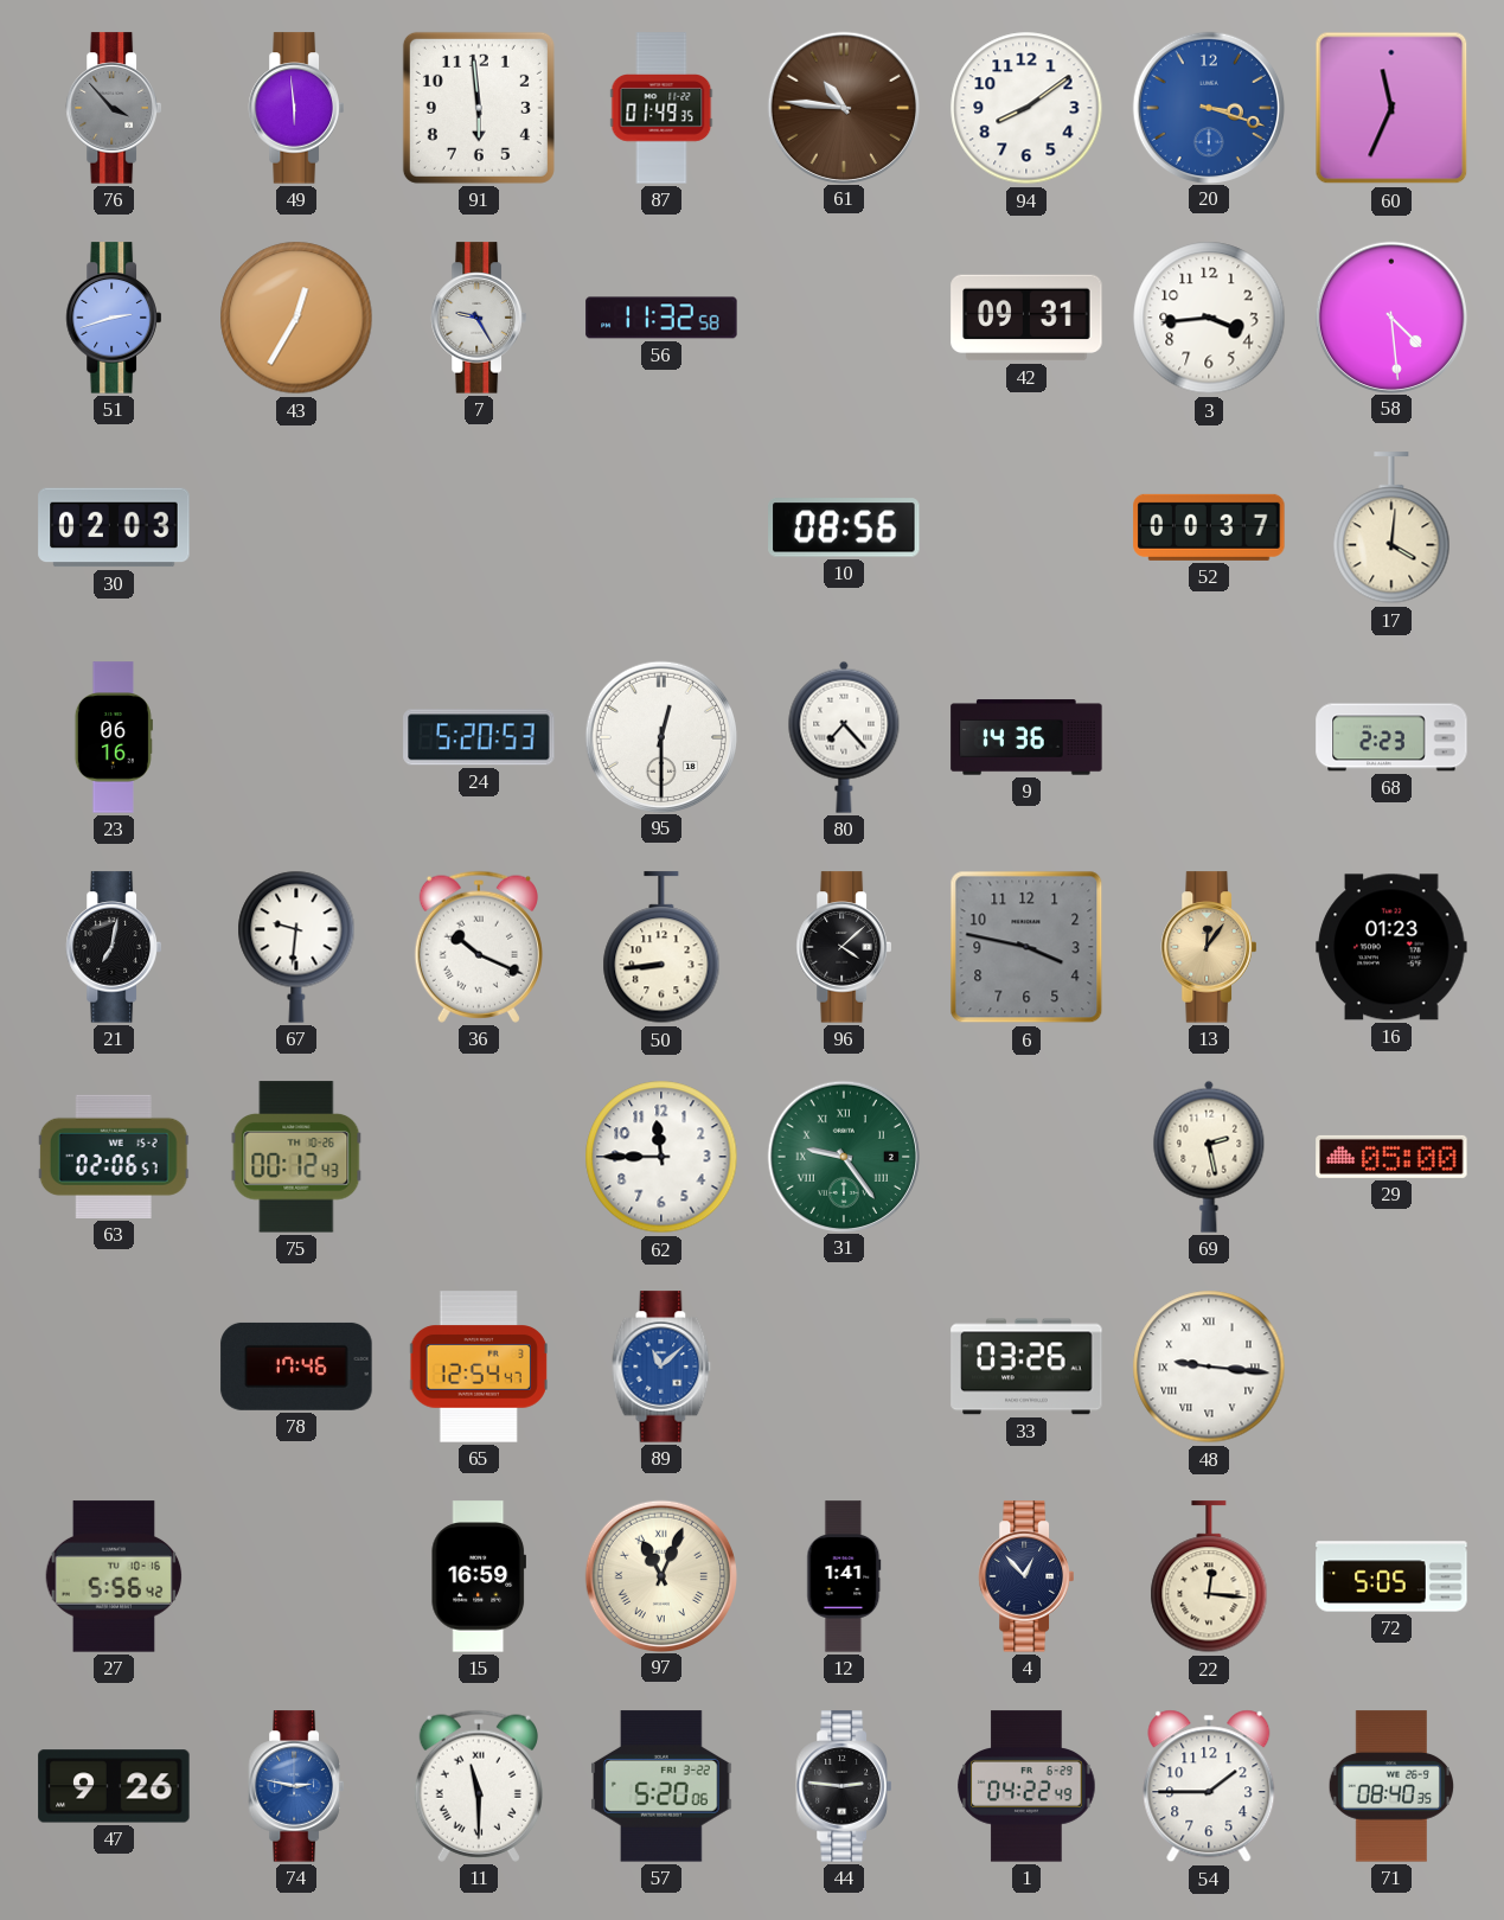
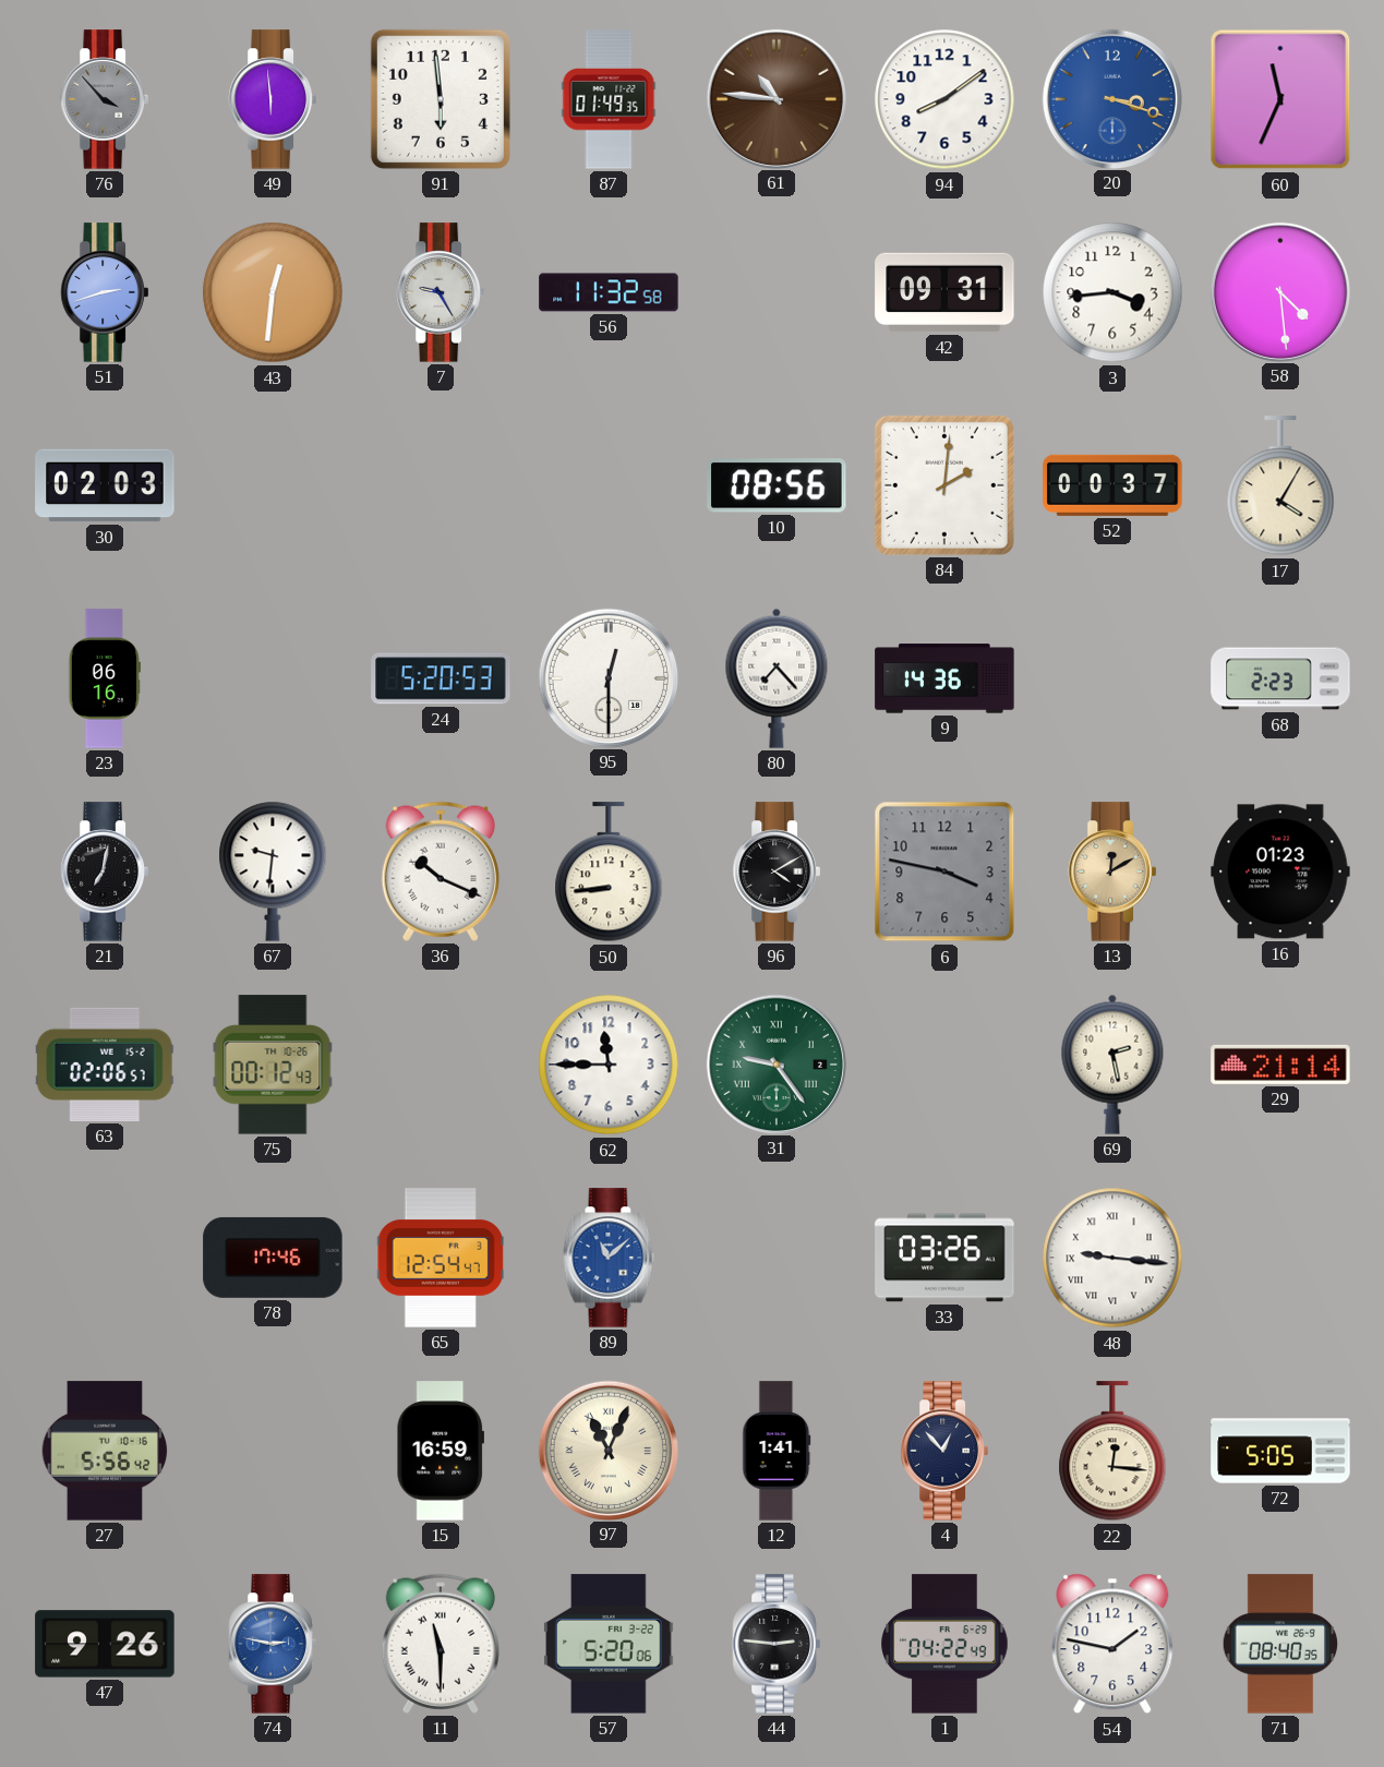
43: 12:35 -> 12:31
84: none -> 2:01
17: 4:01 -> 4:05
96: 4:08 -> 4:10
13: 12:06 -> 12:10
29: 05:00 -> 21:14
54: 1:45 -> 1:47
